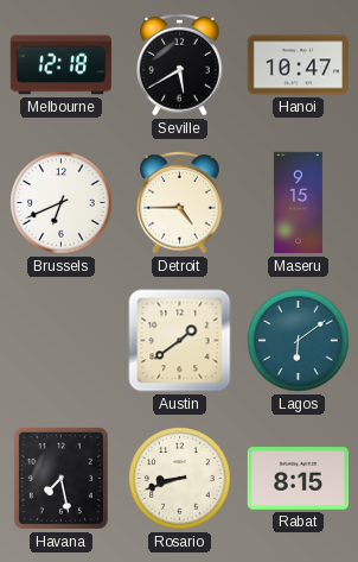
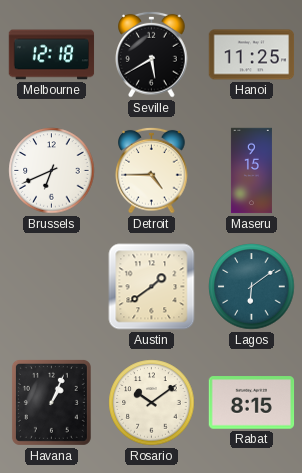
Hanoi: 10:47 -> 11:25
Havana: 7:28 -> 1:04
Rosario: 8:42 -> 10:09
